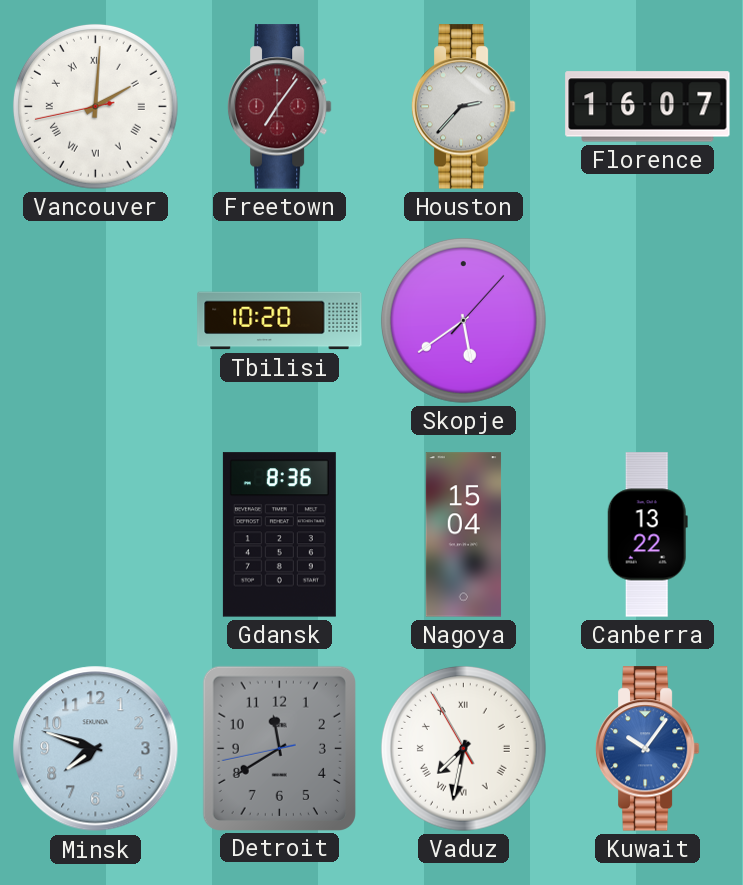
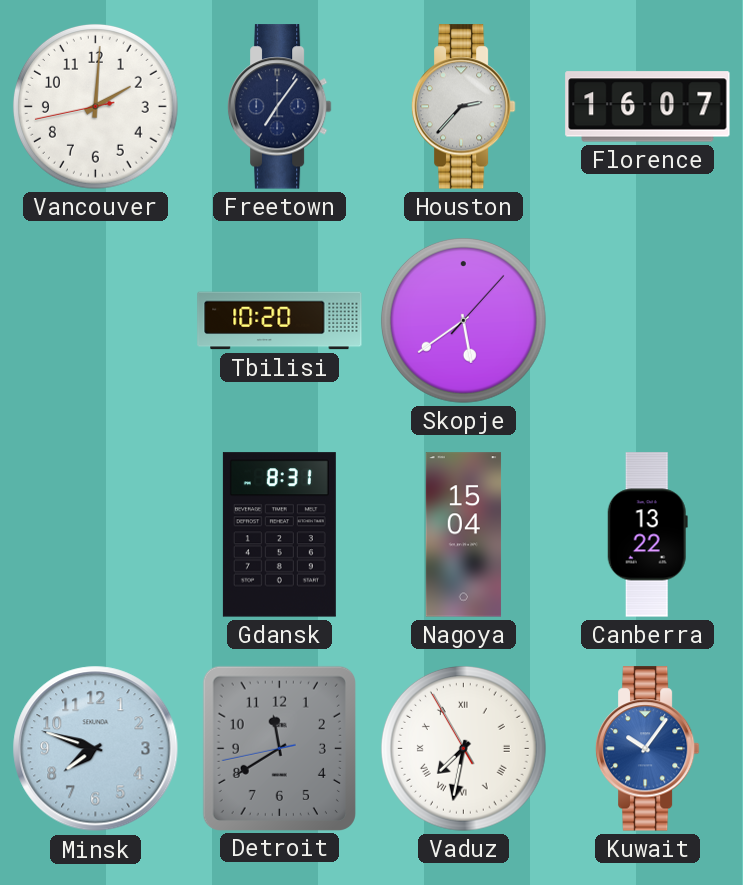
Vancouver numerals: Roman -> Arabic
Freetown dial: burgundy -> navy
Gdansk: 8:36 -> 8:31
